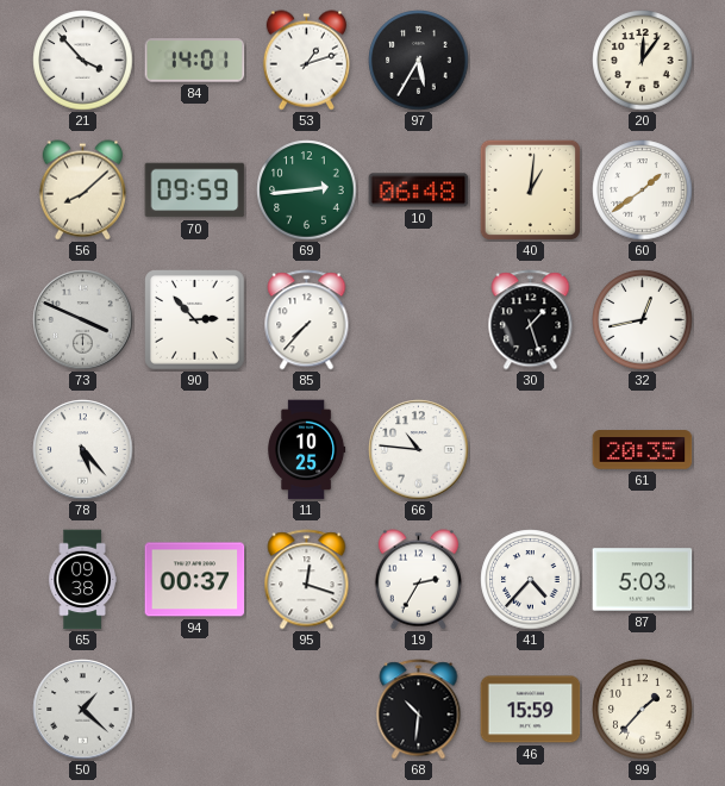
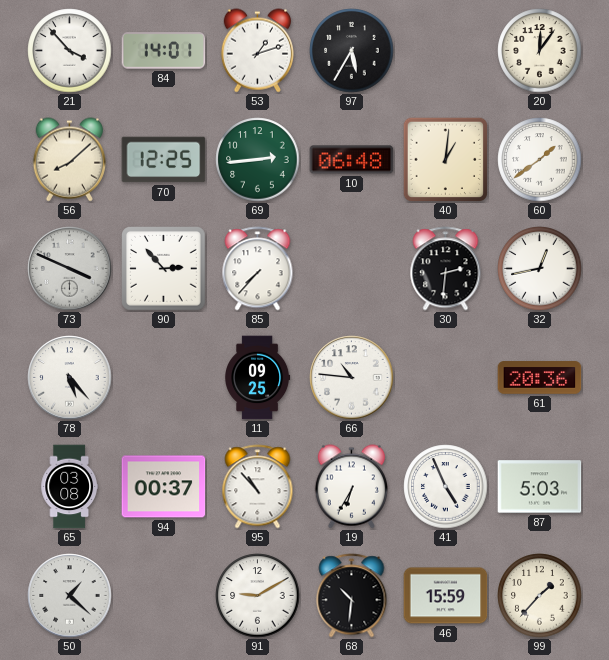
70: 09:59 -> 12:25
30: 1:27 -> 2:31
11: 10:25 -> 09:25
61: 20:35 -> 20:36
65: 09:38 -> 03:08
95: 12:18 -> 10:53
19: 2:35 -> 6:35
41: 4:37 -> 4:56
91: none -> 9:10
